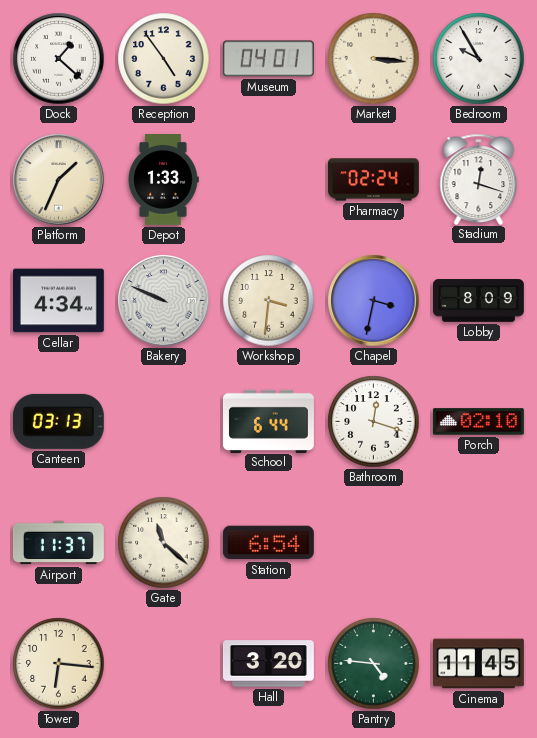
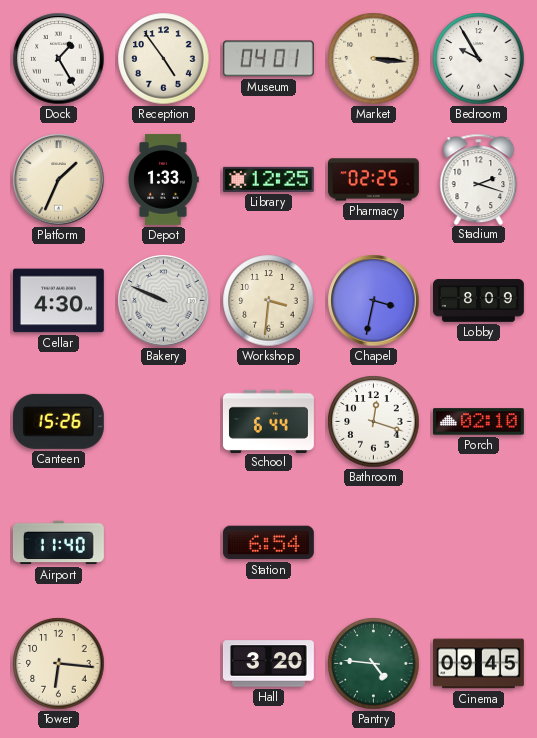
Dock: 1:22 -> 1:25
Library: none -> 12:25
Pharmacy: 02:24 -> 02:25
Stadium: 12:18 -> 2:18
Cellar: 4:34 -> 4:30
Canteen: 03:13 -> 15:26
Airport: 11:37 -> 11:40
Gate: 11:22 -> none
Cinema: 11:45 -> 09:45
